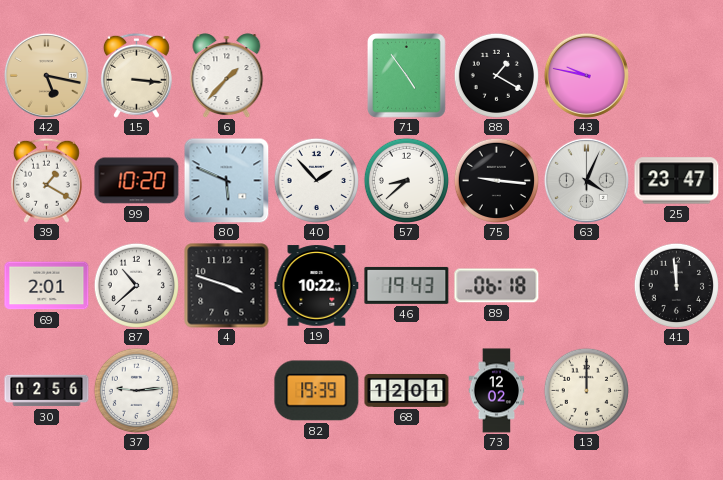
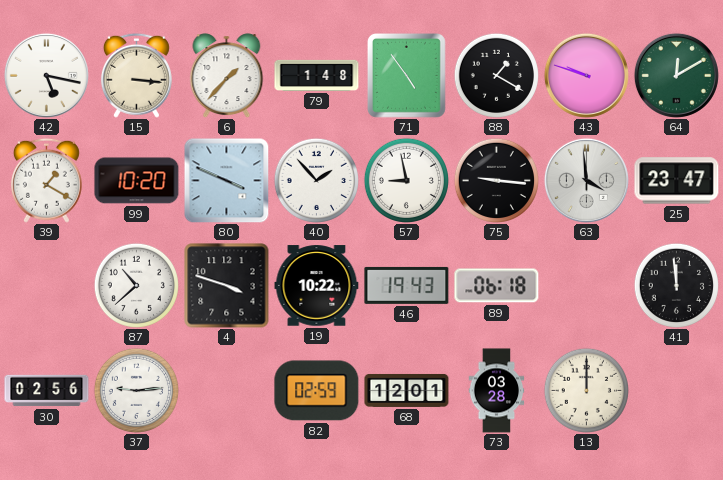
42 dial: champagne -> white
79: none -> 1:48
43: 9:47 -> 9:48
64: none -> 12:10
80: 5:49 -> 3:49
57: 8:38 -> 8:58
63: 4:04 -> 3:59
69: 2:01 -> none
82: 19:39 -> 02:59
73: 12:02 -> 03:28
